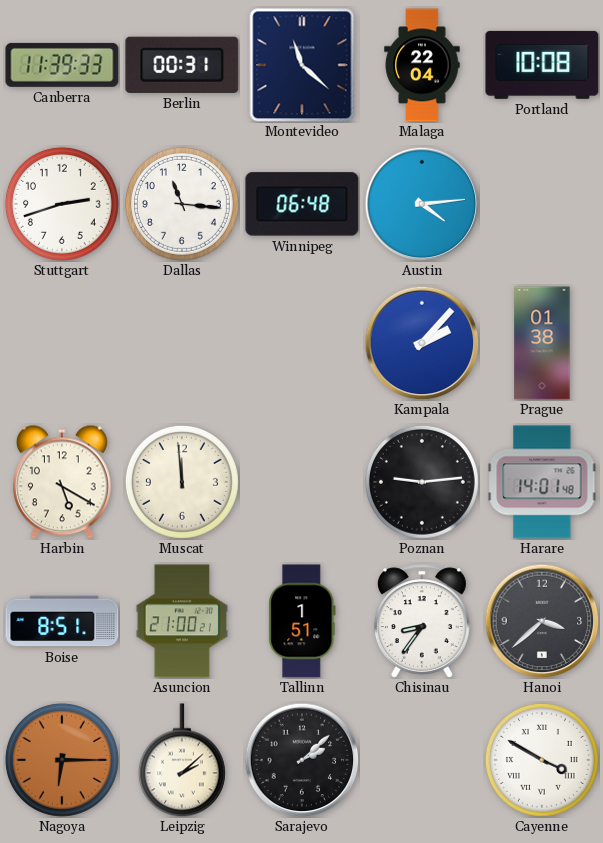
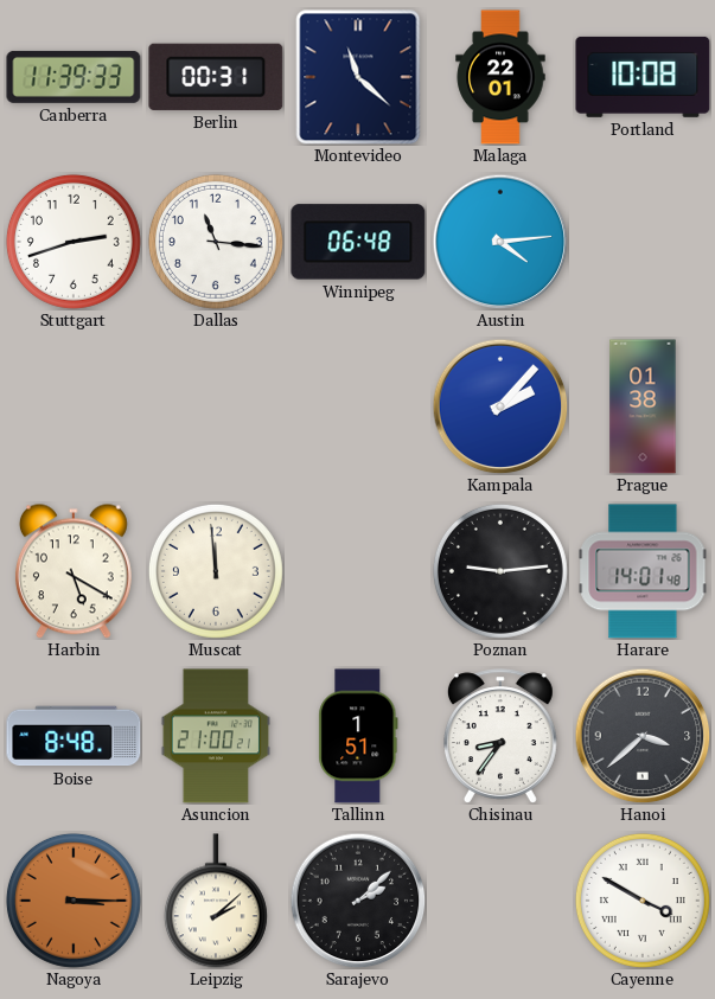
Malaga: 22:04 -> 22:01
Boise: 8:51 -> 8:48
Nagoya: 6:15 -> 3:15
